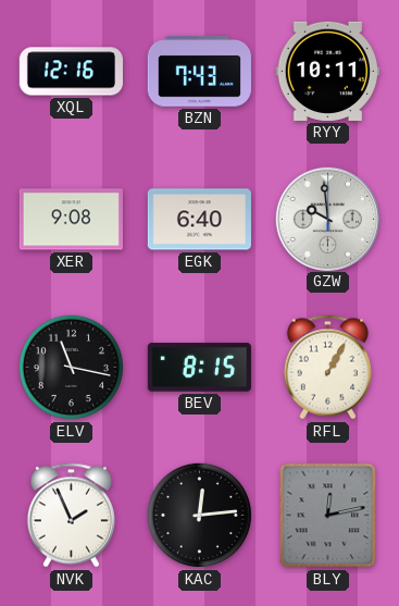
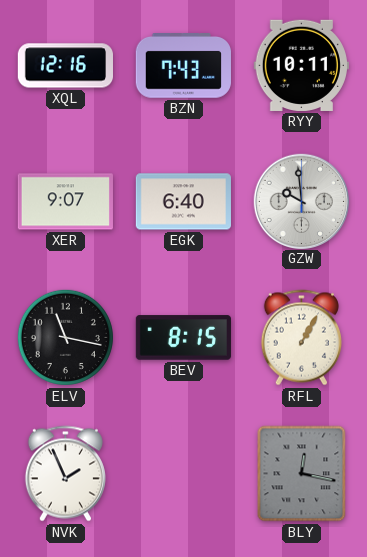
XER: 9:08 -> 9:07
KAC: 12:14 -> none
BLY: 12:13 -> 12:17
